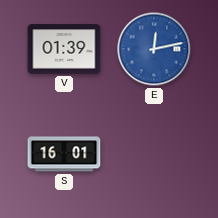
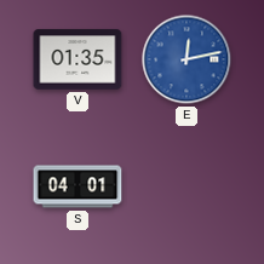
V: 01:39 -> 01:35
S: 16:01 -> 04:01
